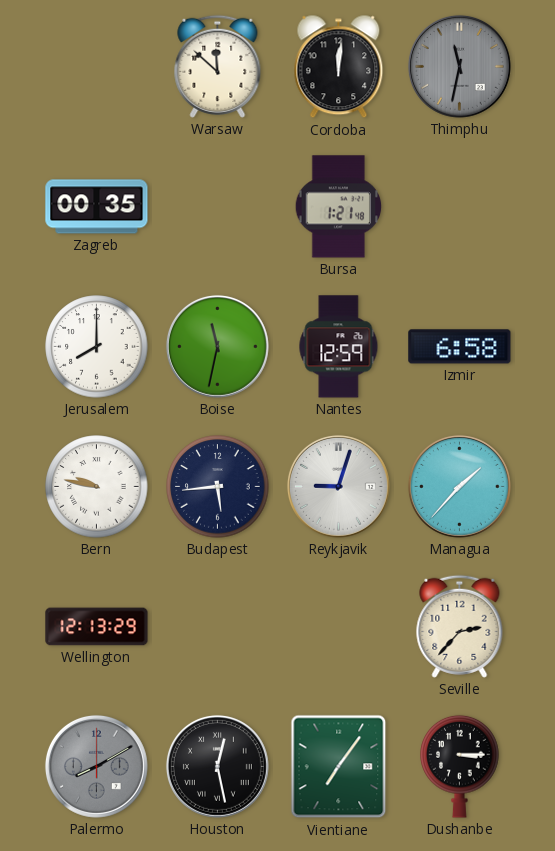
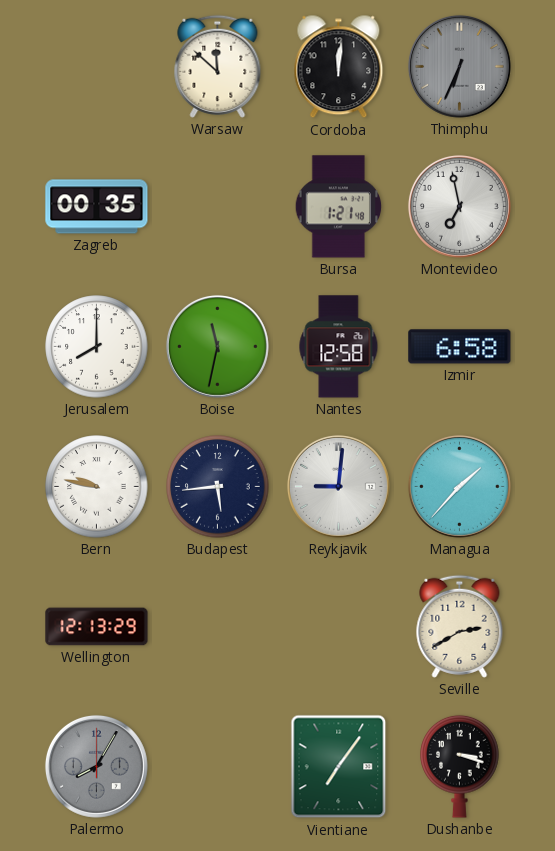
Thimphu: 11:32 -> 6:34
Montevideo: none -> 6:58
Nantes: 12:59 -> 12:58
Reykjavik: 9:03 -> 9:01
Seville: 2:37 -> 2:40
Palermo: 8:10 -> 8:05
Houston: 12:28 -> none
Dushanbe: 3:15 -> 3:18
